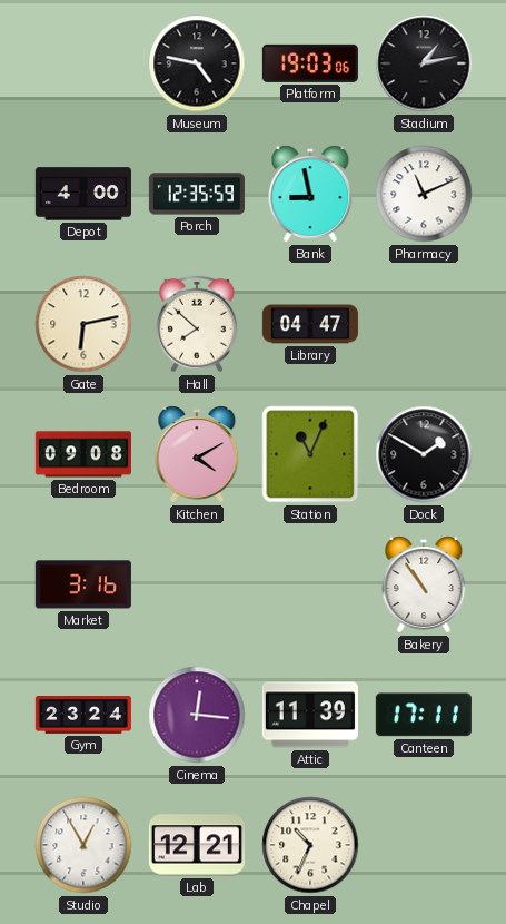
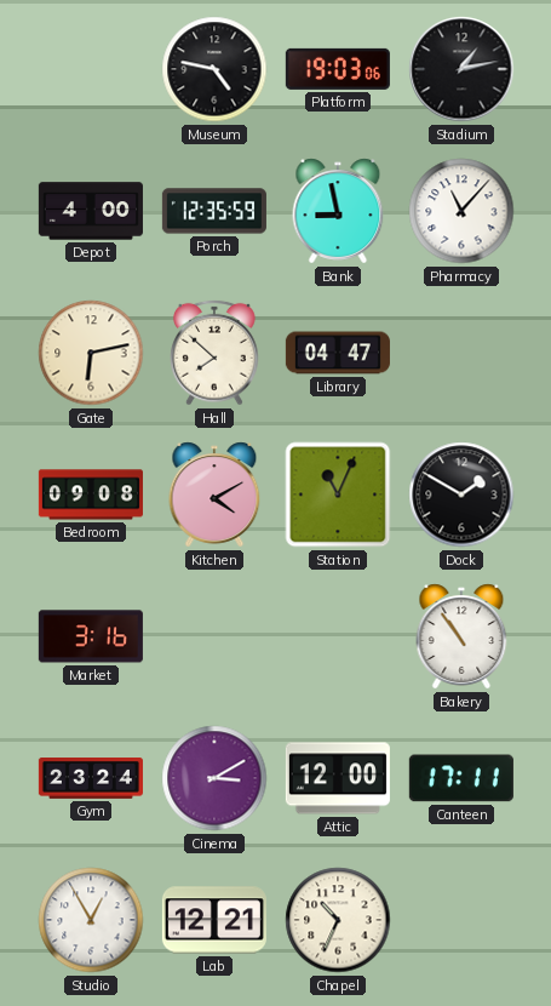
Pharmacy: 11:11 -> 11:07
Cinema: 12:16 -> 3:10
Attic: 11:39 -> 12:00
